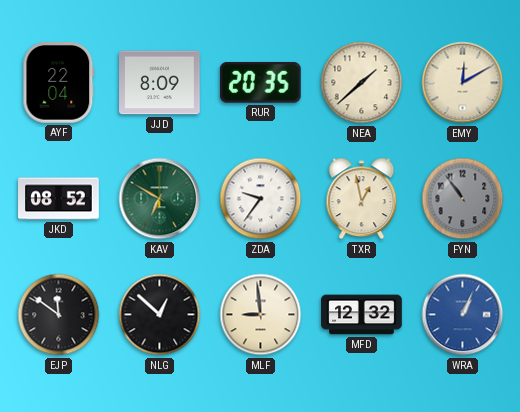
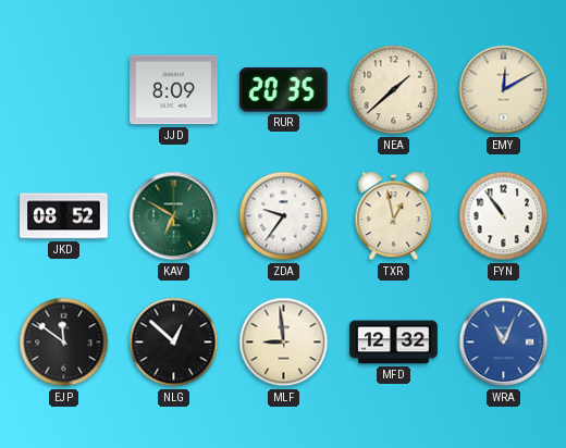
AYF: 22:04 -> none
FYN dial: grey -> white
WRA: 1:04 -> 11:04
